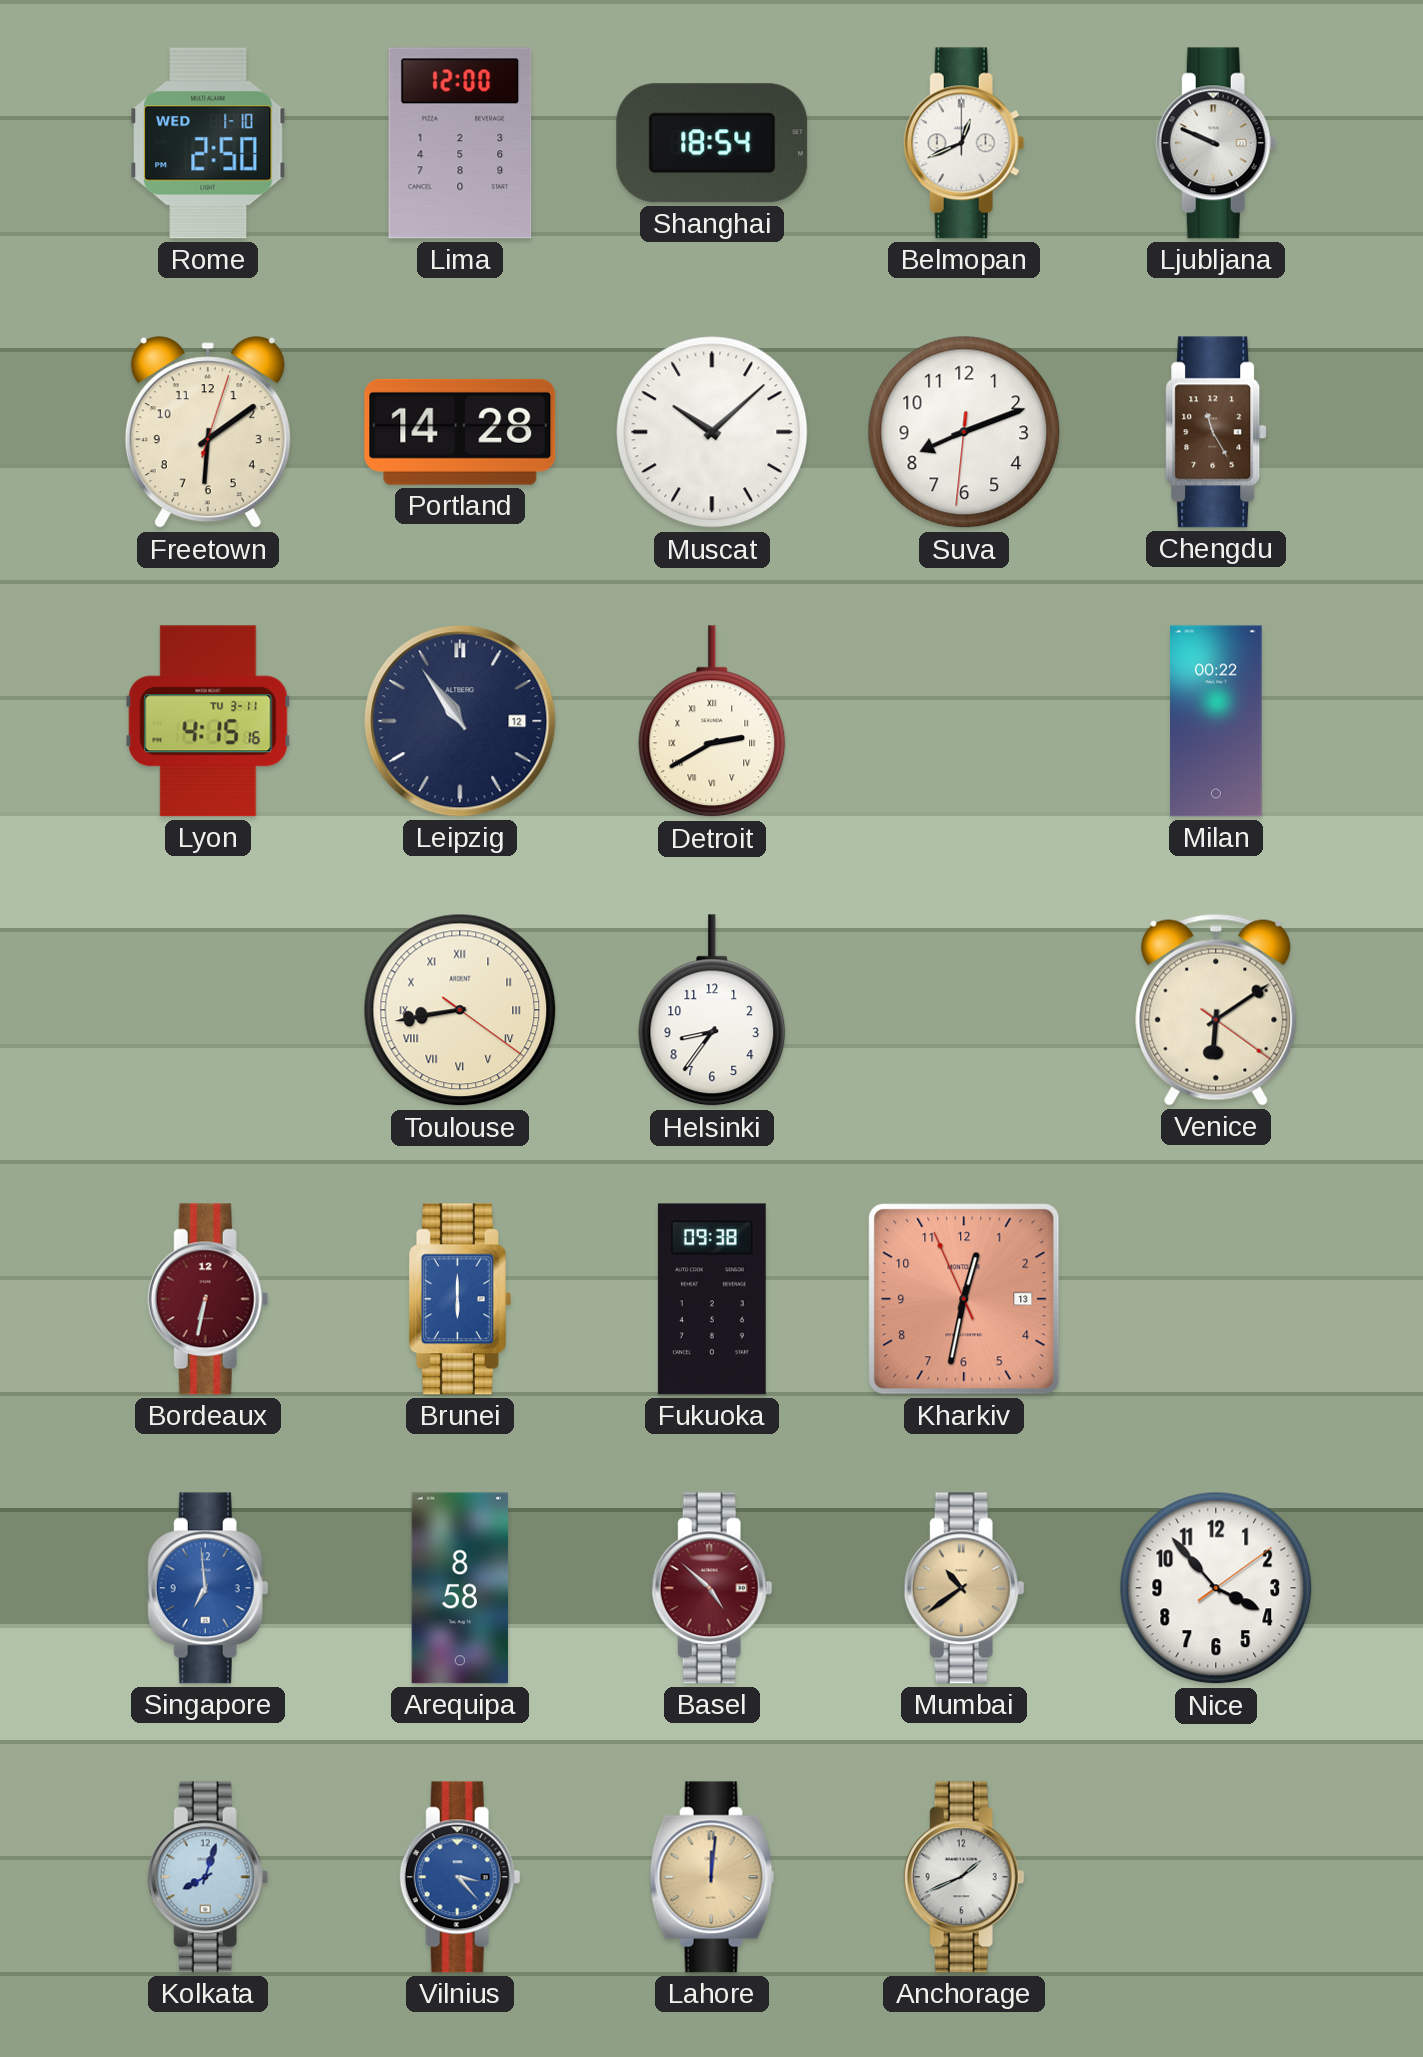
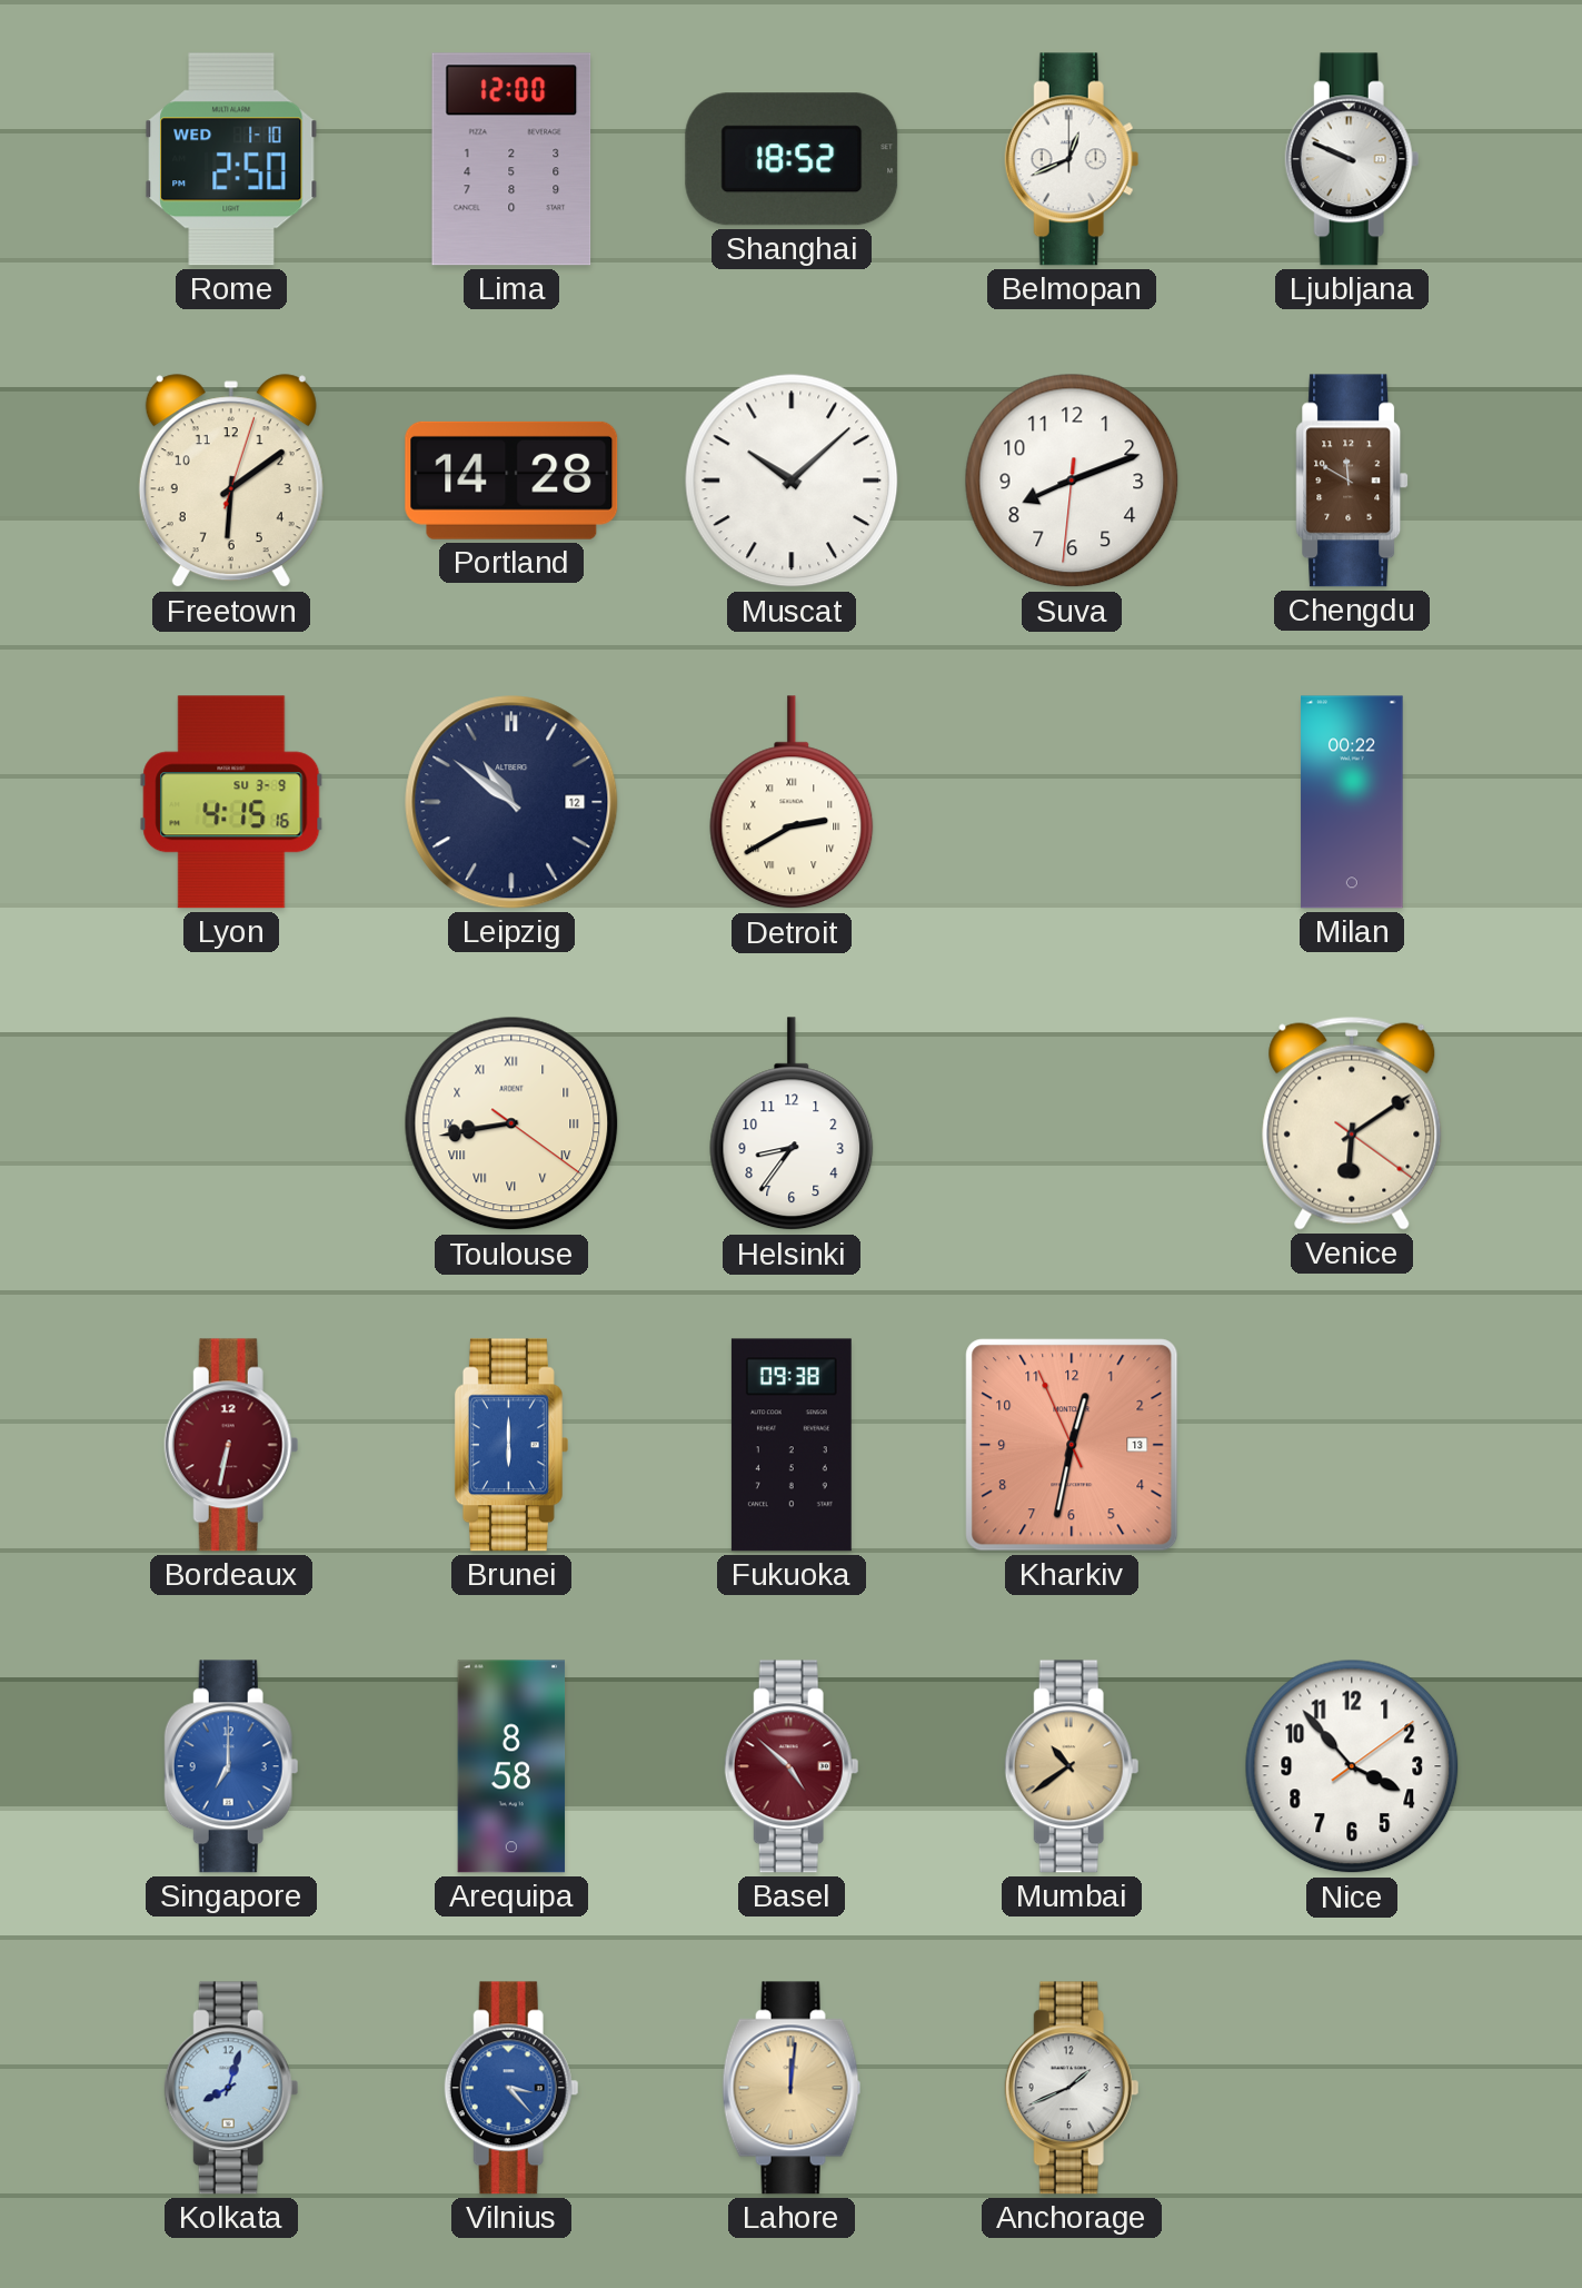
Shanghai: 18:54 -> 18:52
Chengdu: 11:25 -> 11:50
Lyon date: TU 3-11 -> SU 3-9
Leipzig: 10:54 -> 10:51
Singapore: 6:59 -> 7:00
